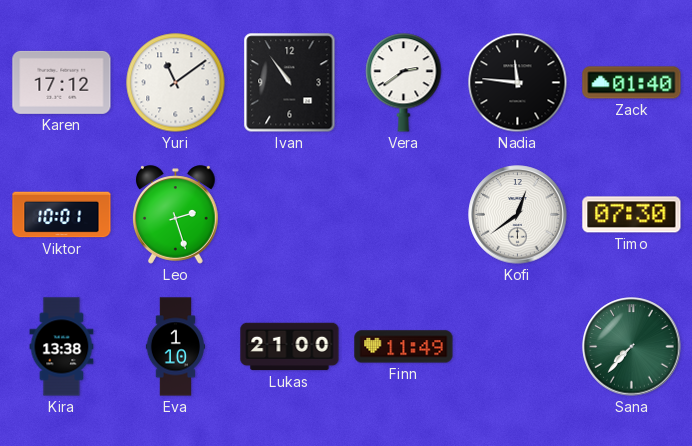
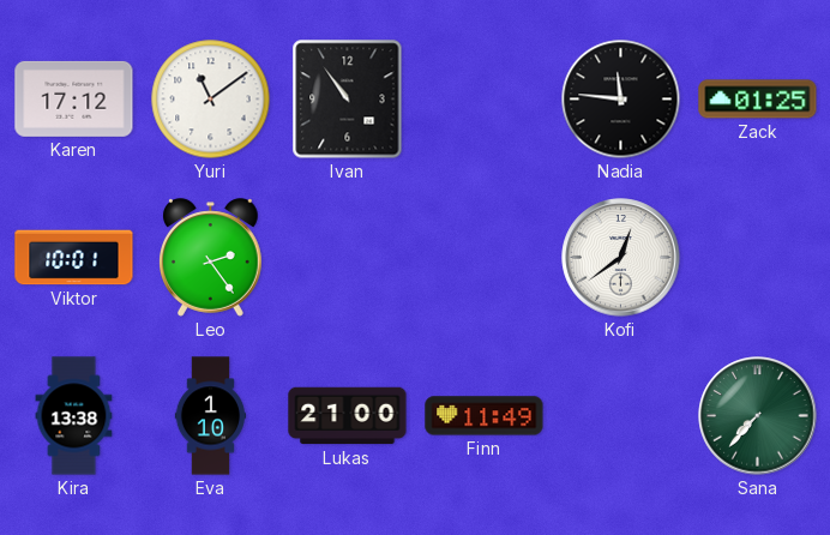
Vera: 2:39 -> none
Zack: 01:40 -> 01:25
Leo: 2:27 -> 2:24
Timo: 07:30 -> none
